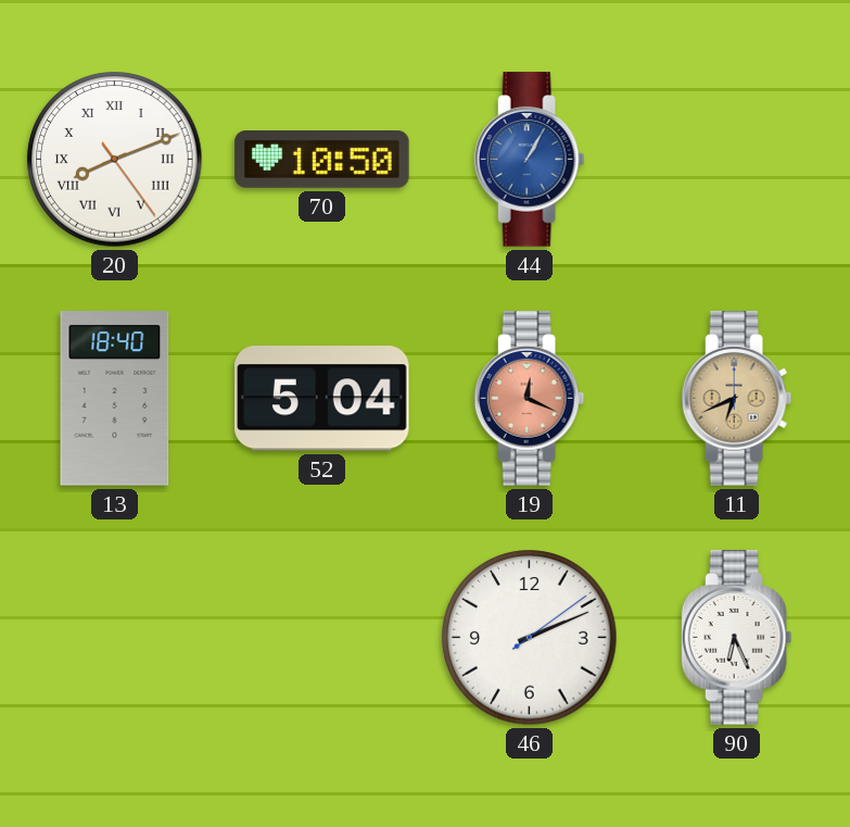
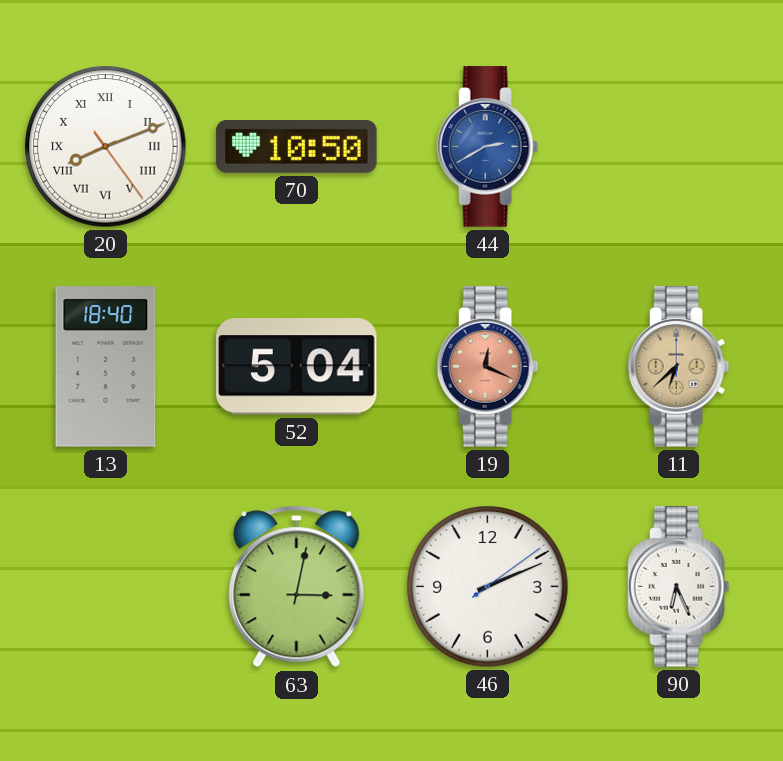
44: 1:05 -> 2:40
11: 6:41 -> 6:38
63: none -> 3:02
